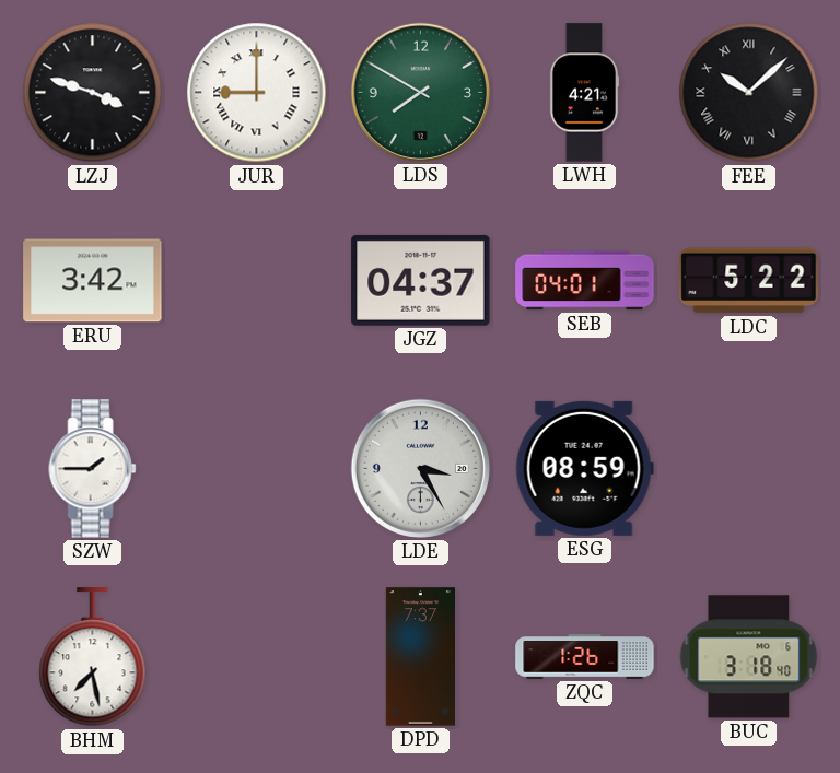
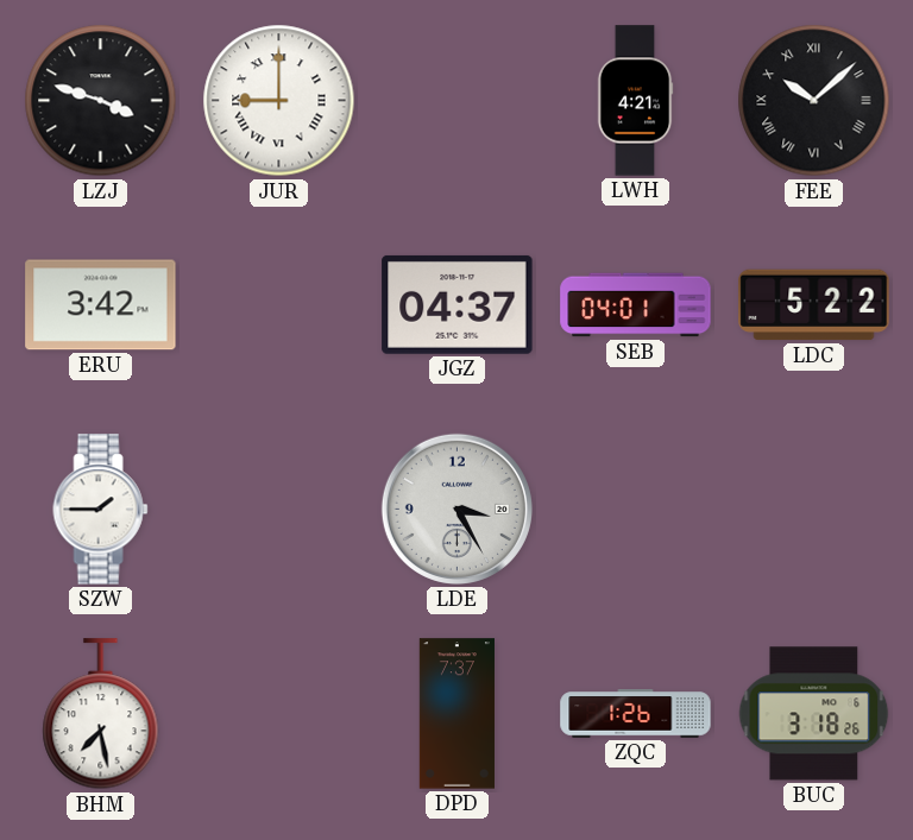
LDS: 7:50 -> none
ESG: 08:59 -> none
BUC: 3:18:40 -> 3:18:26
